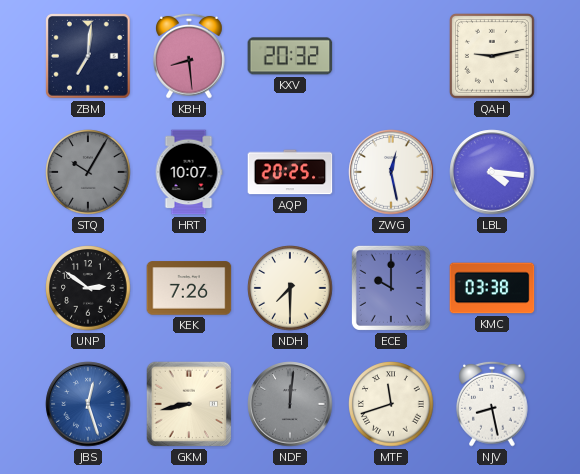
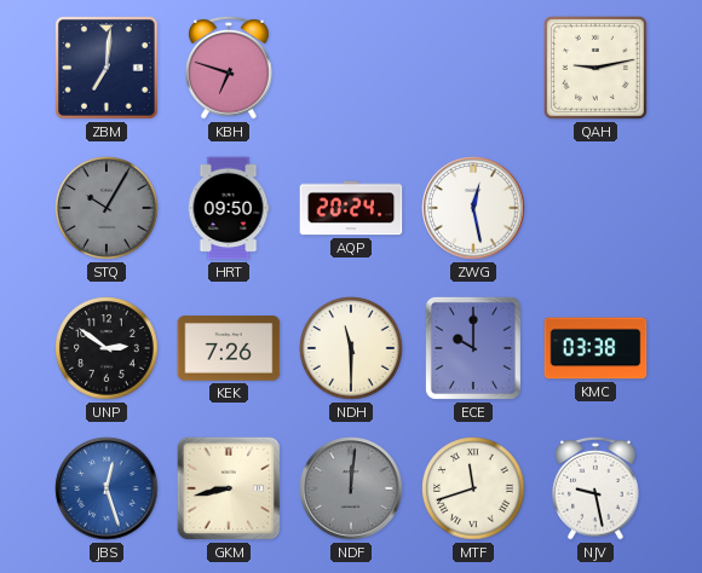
KBH: 8:29 -> 6:48
KXV: 20:32 -> none
HRT: 10:07 -> 09:50
AQP: 20:25 -> 20:24
LBL: 4:16 -> none
NDH: 7:30 -> 11:30
NJV: 8:28 -> 9:28
